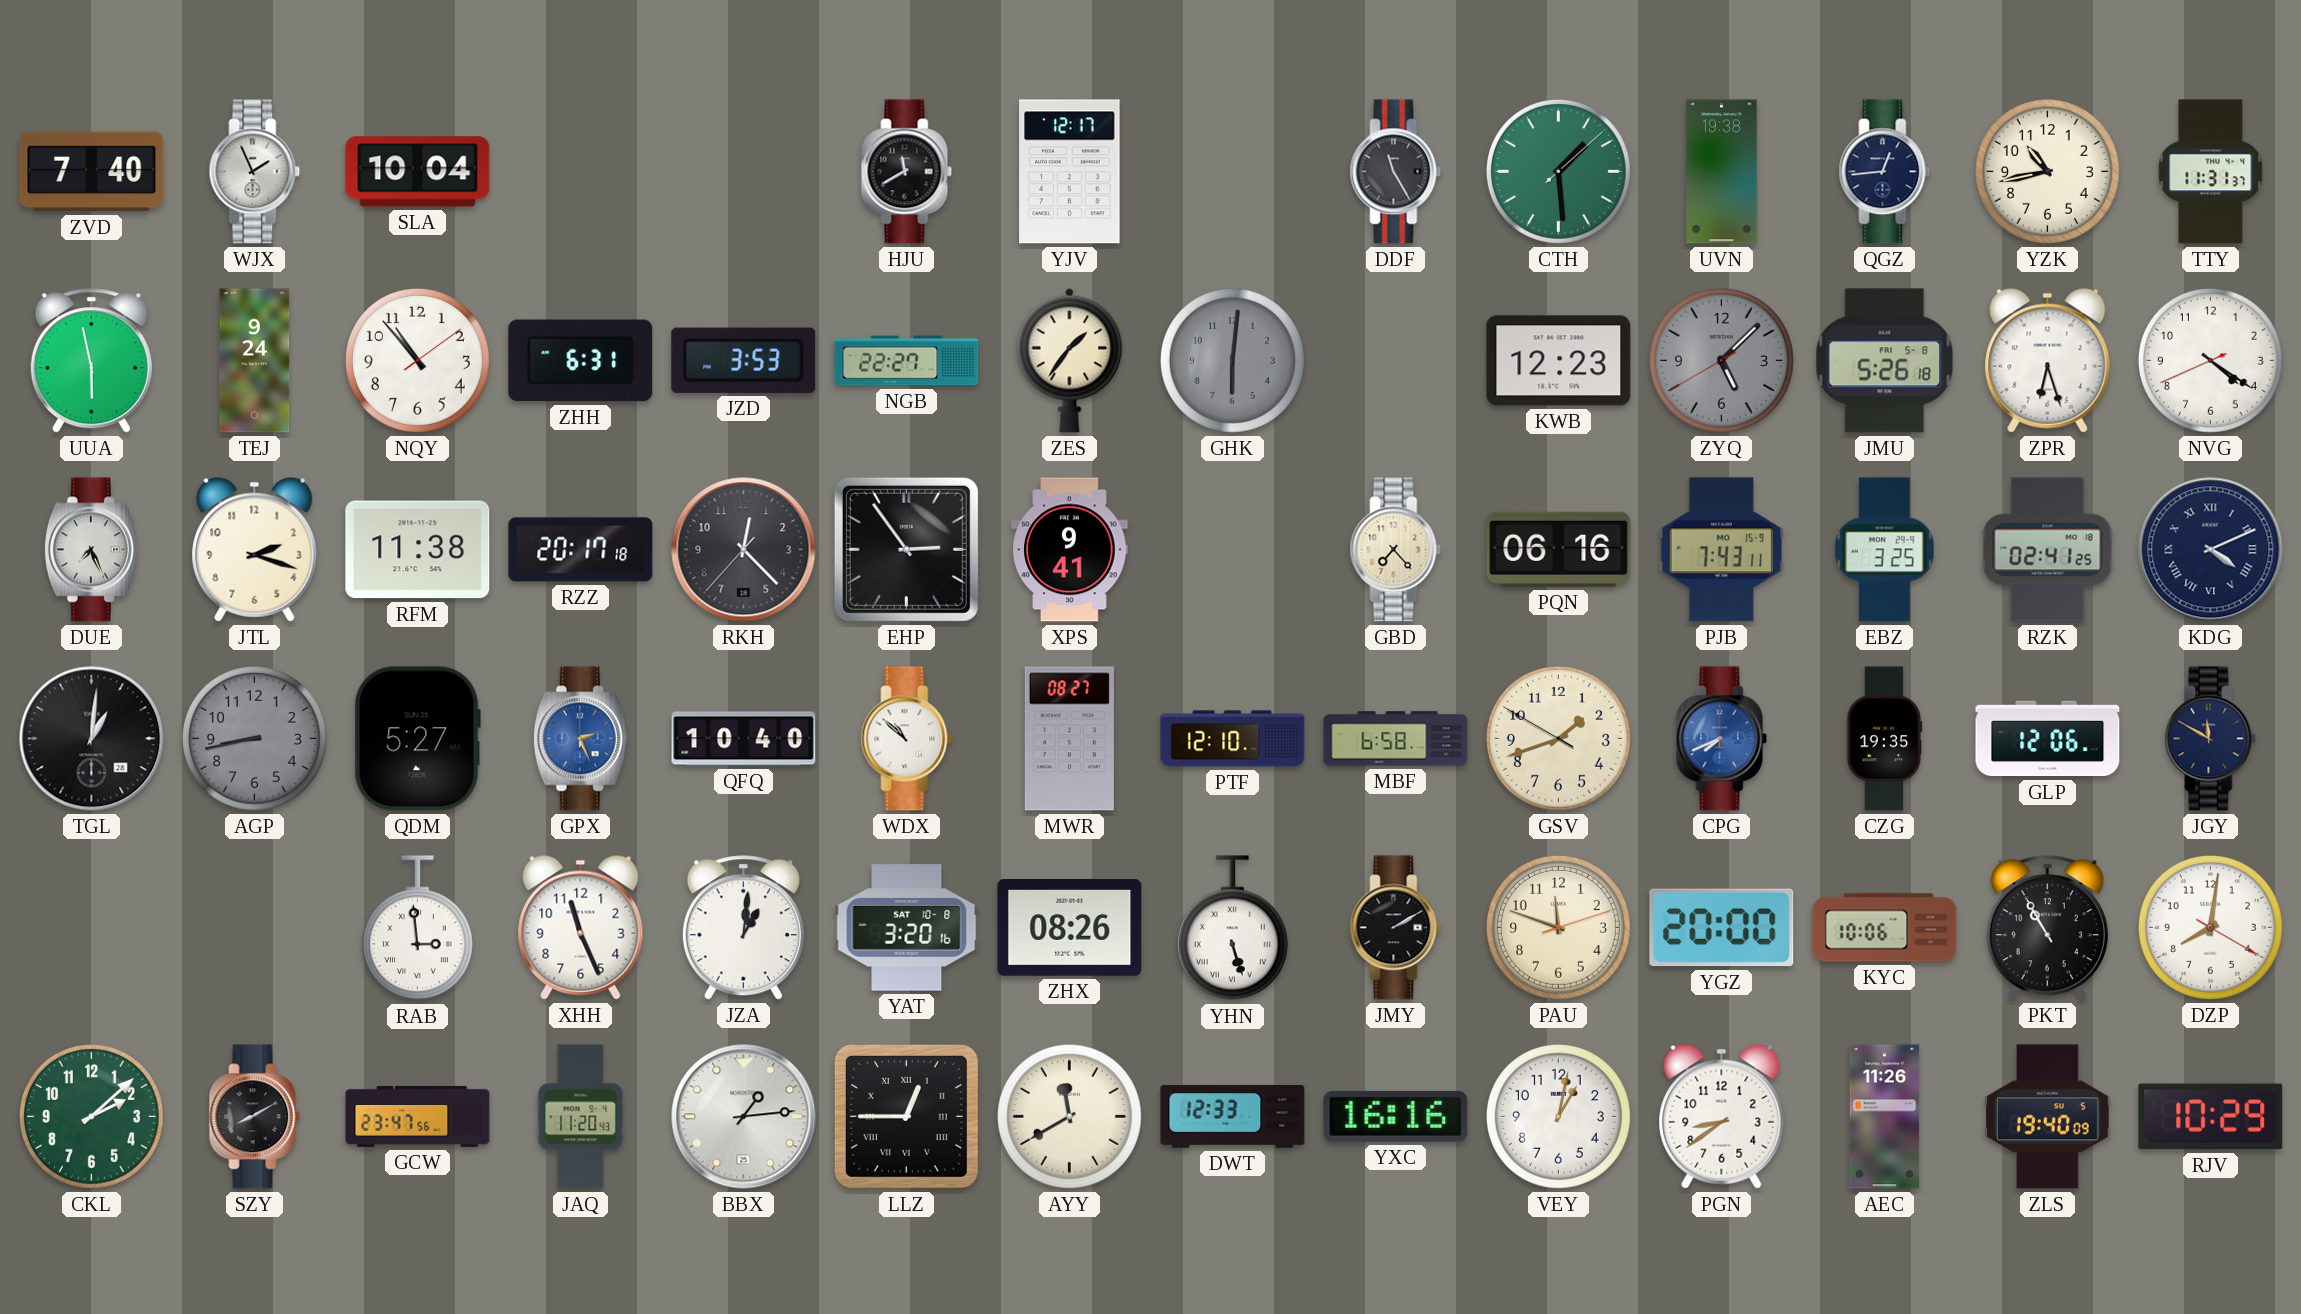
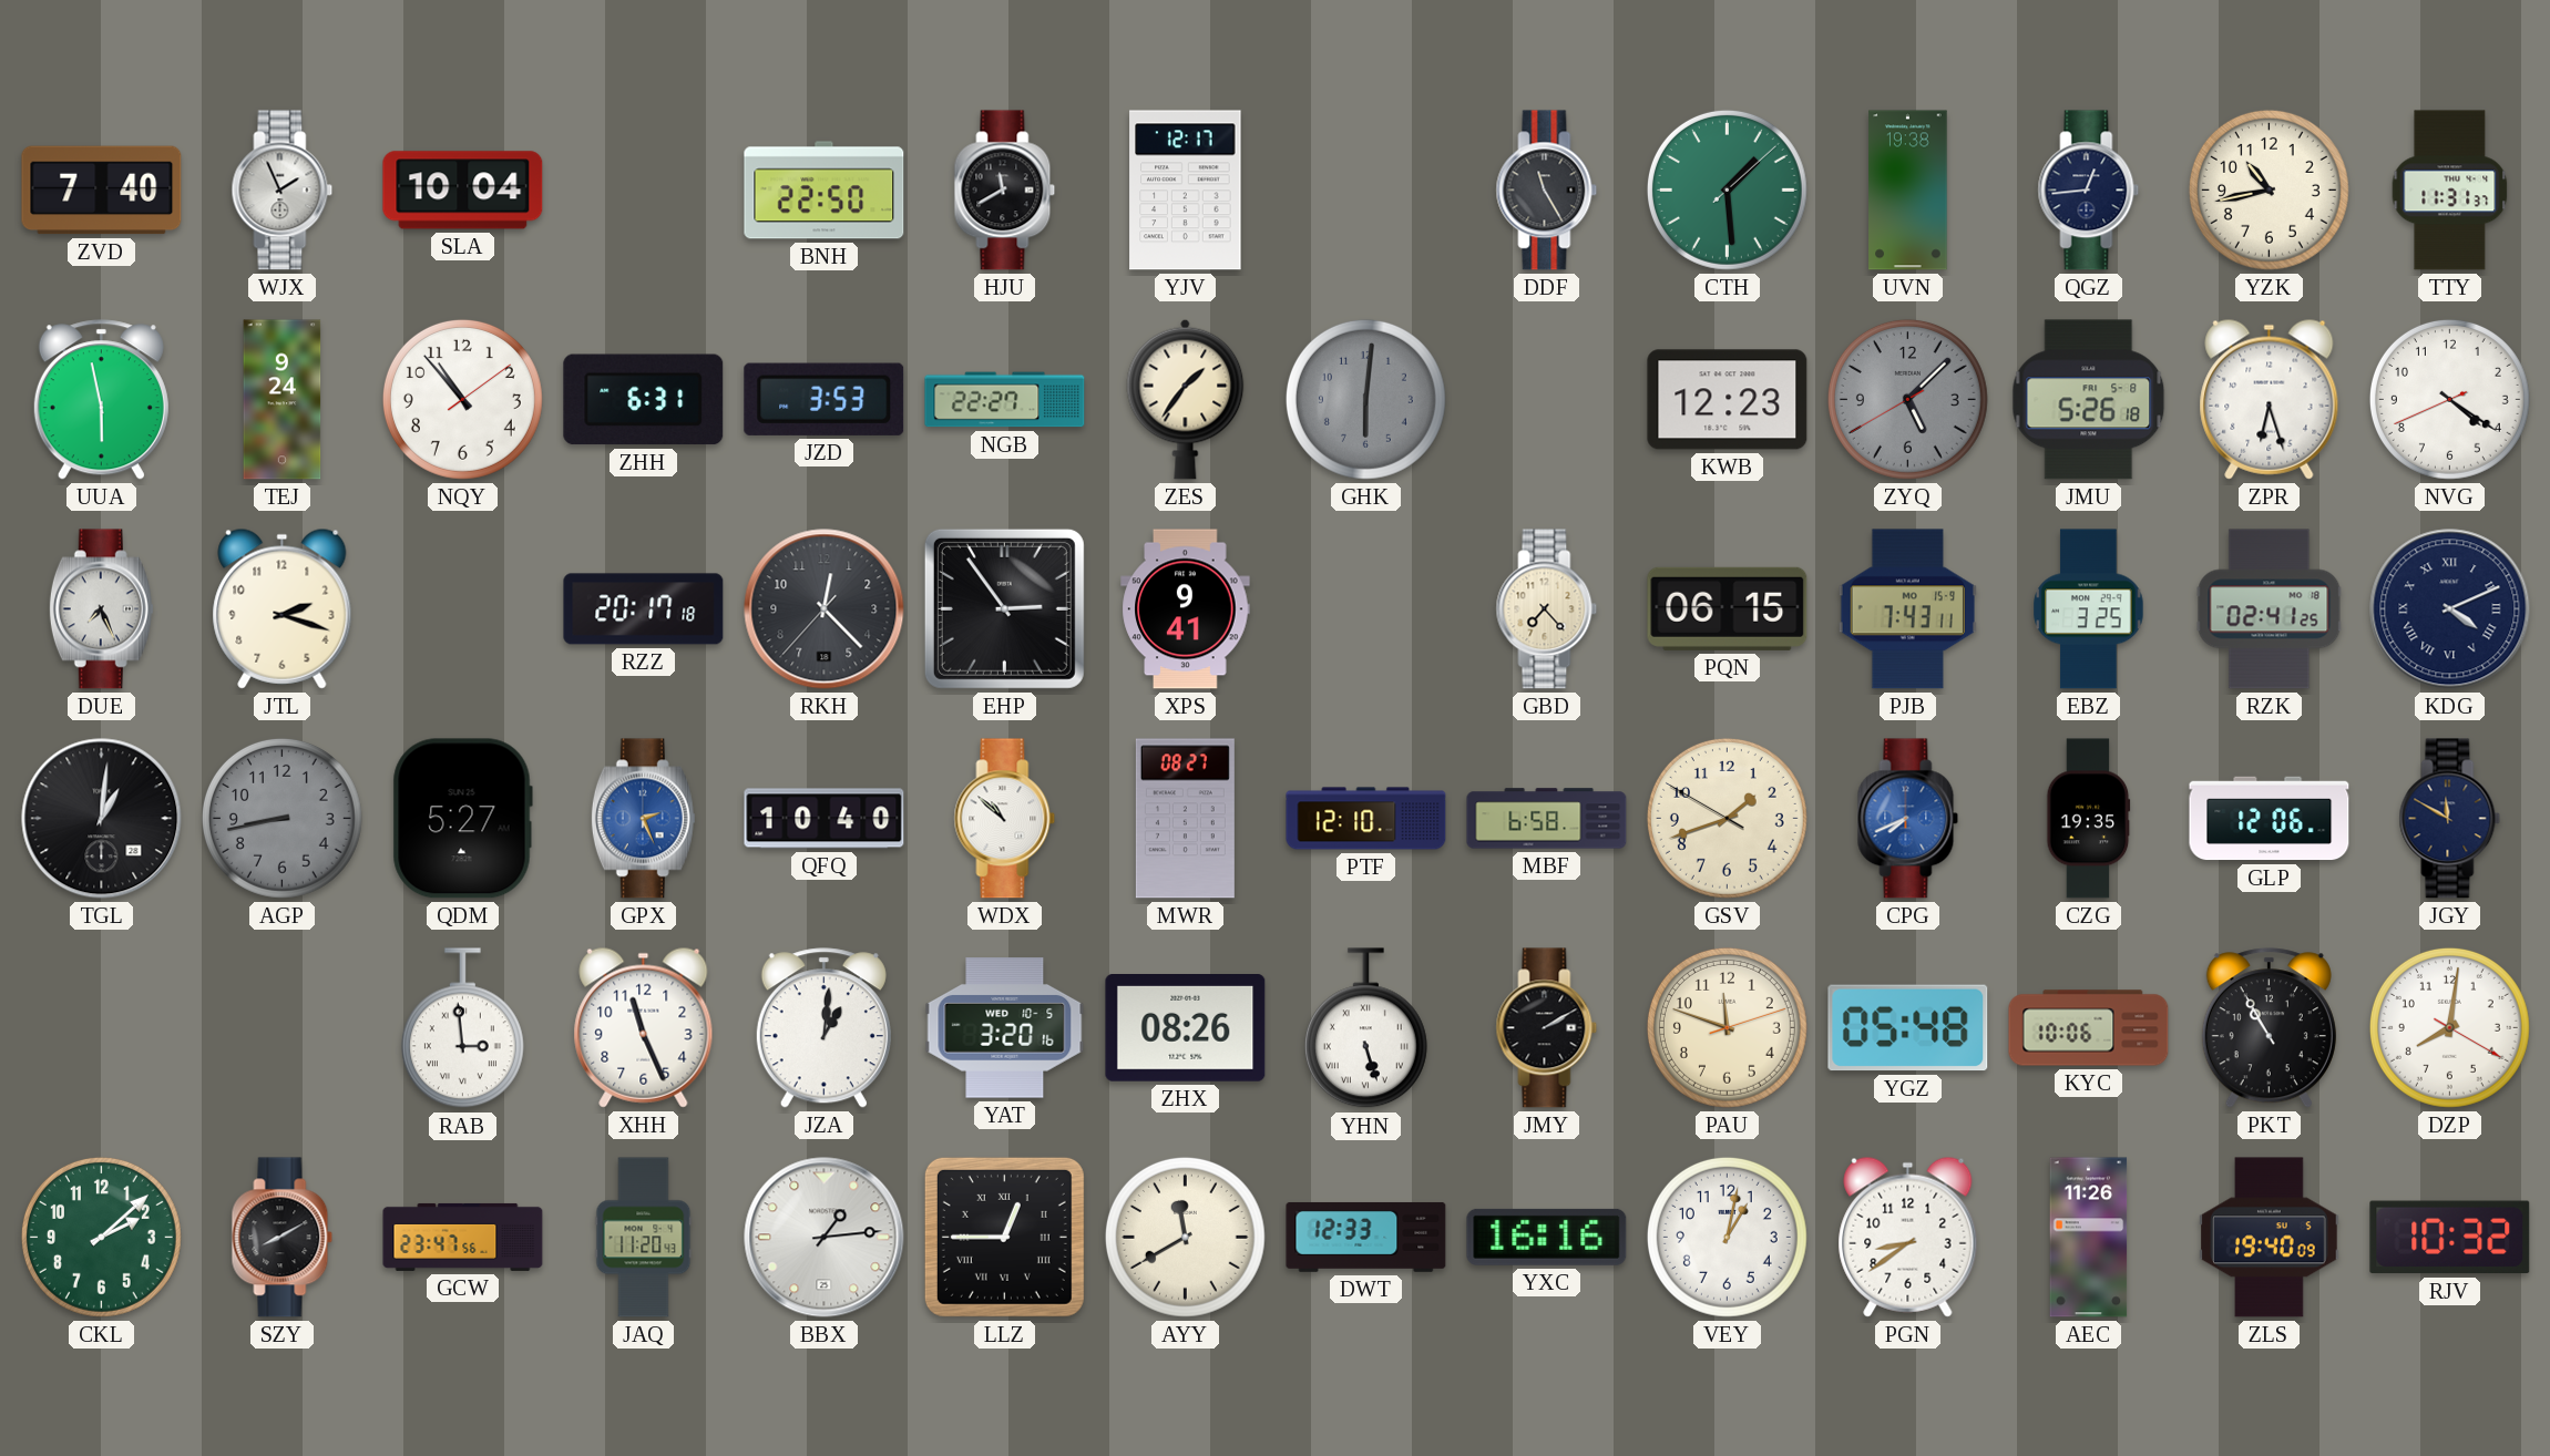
BNH: none -> 22:50
RFM: 11:38 -> none
PQN: 06:16 -> 06:15
YAT date: SAT 10-8 -> WED 10-5
YGZ: 20:00 -> 05:48
RJV: 10:29 -> 10:32
